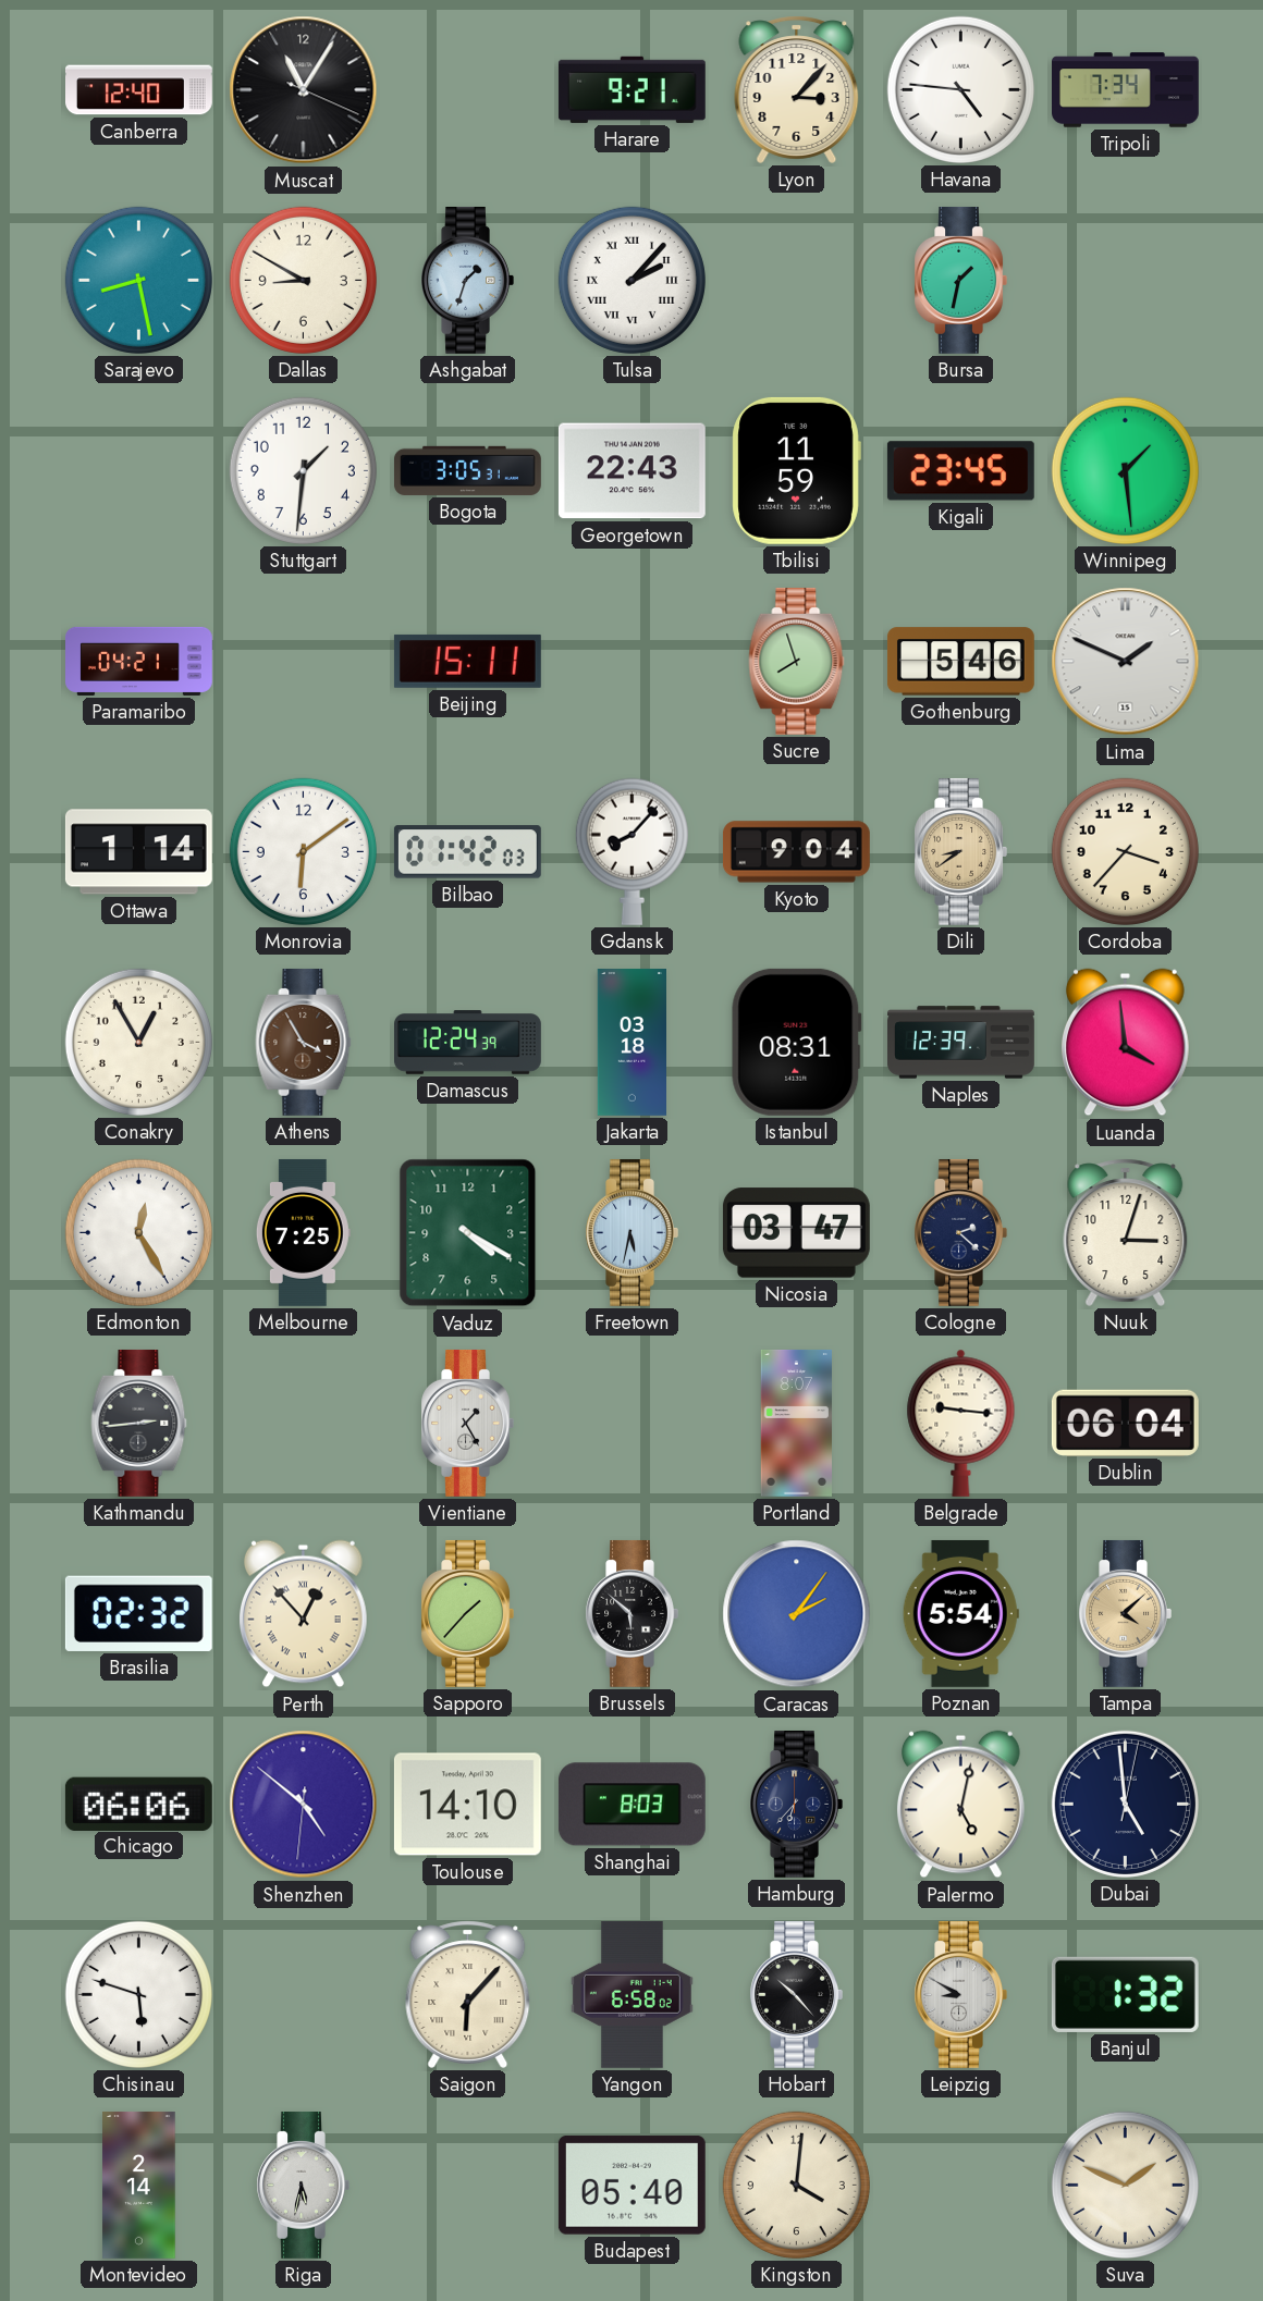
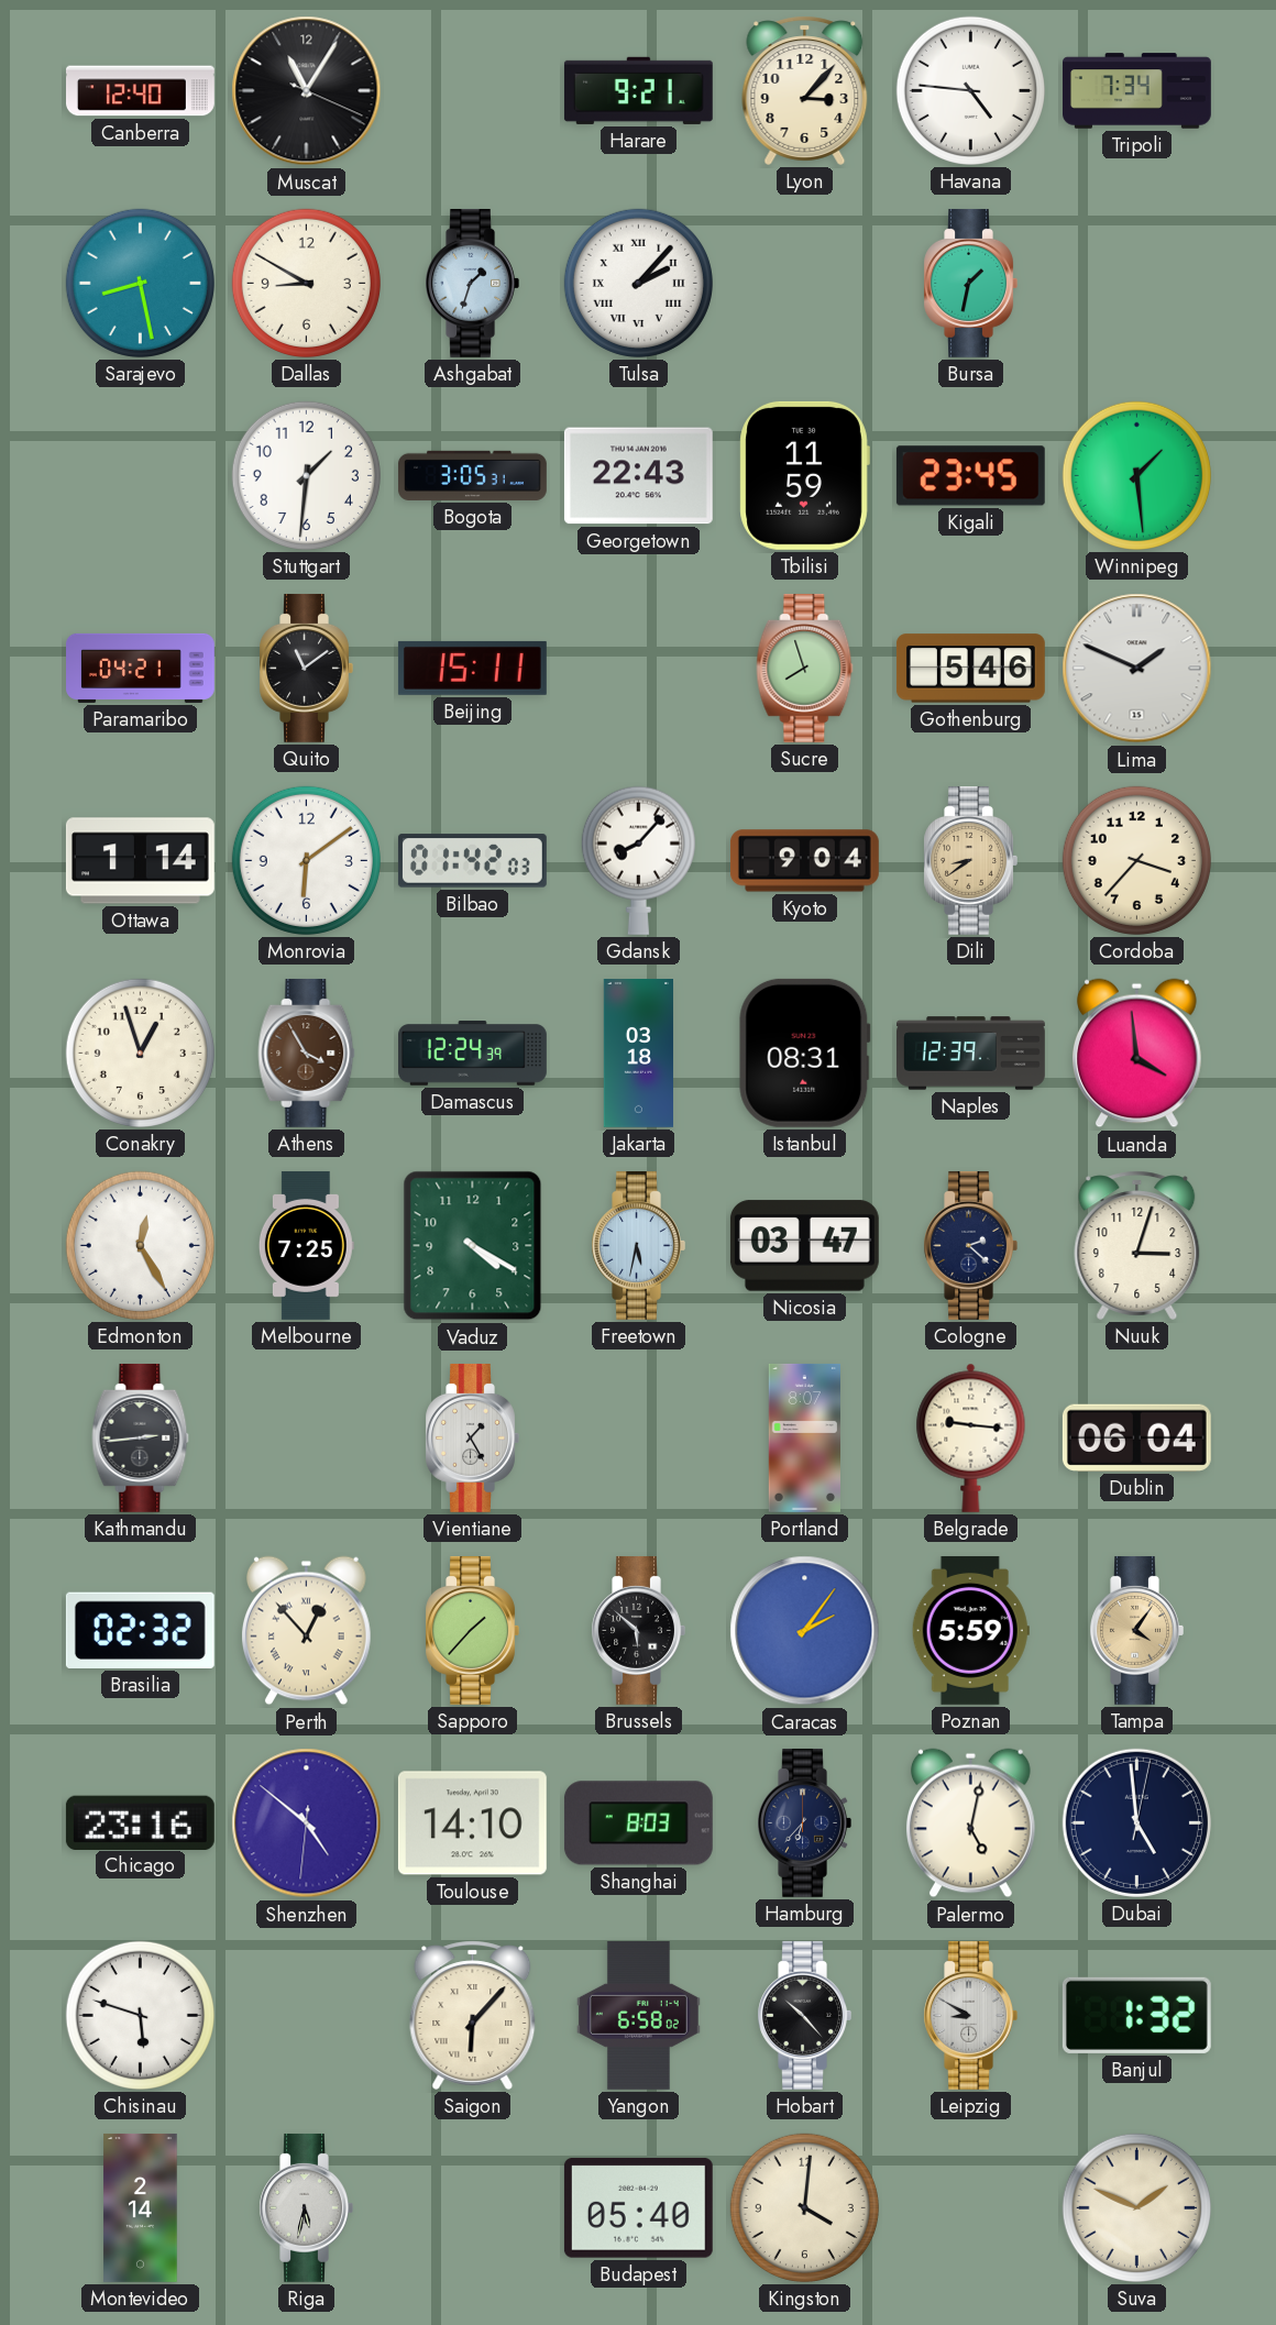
Quito: none -> 11:09
Conakry: 12:55 -> 12:57
Poznan: 5:54 -> 5:59
Tampa: 4:08 -> 4:06
Chicago: 06:06 -> 23:16
